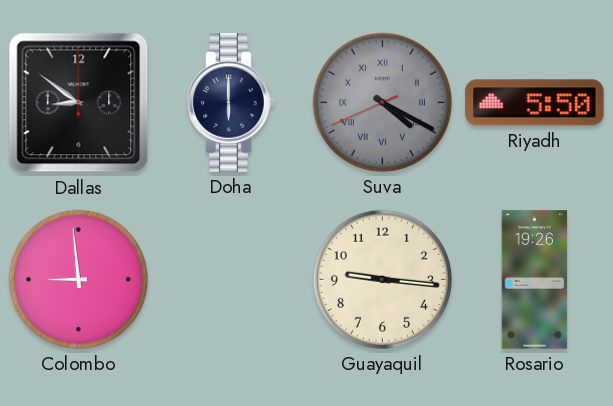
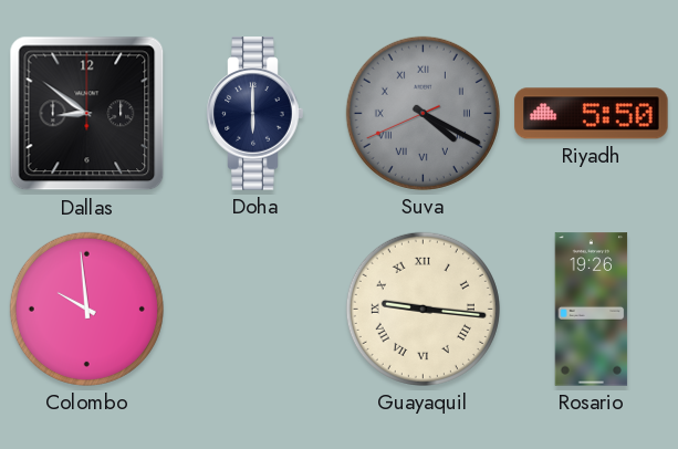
Colombo: 8:59 -> 9:59
Guayaquil numerals: Arabic -> Roman
